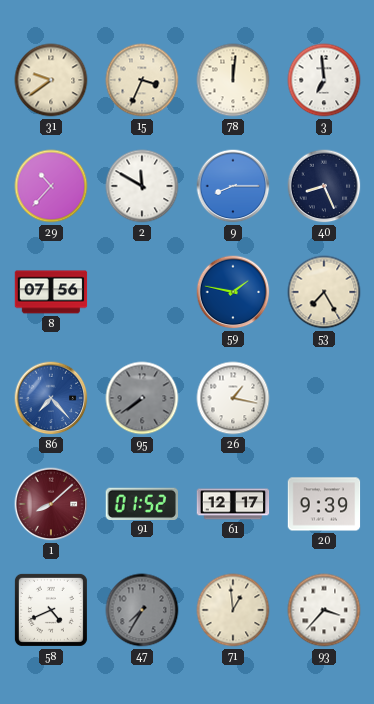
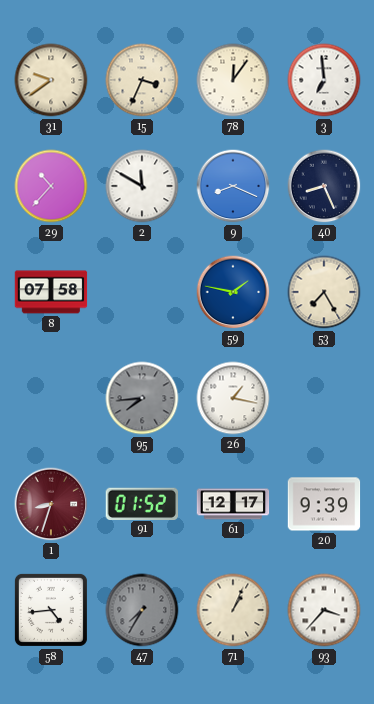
78: 12:01 -> 12:06
9: 8:15 -> 8:19
8: 07:56 -> 07:58
86: 7:23 -> none
95: 7:39 -> 7:44
1: 8:08 -> 8:33
58: 4:41 -> 4:44
71: 12:59 -> 1:04
